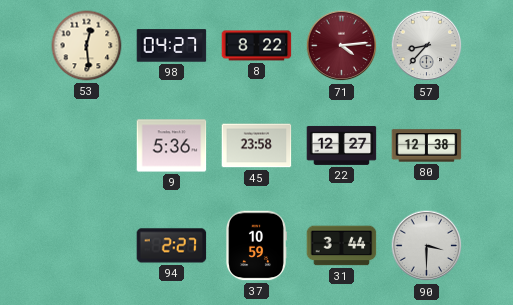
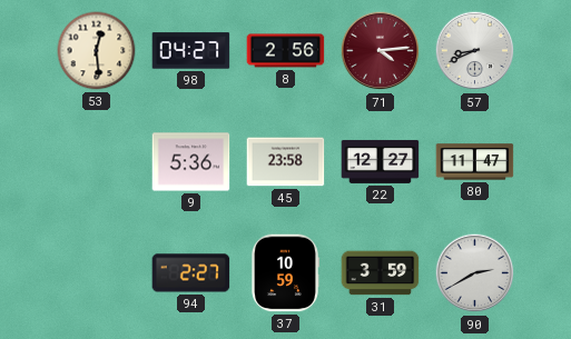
8: 8:22 -> 2:56
57: 8:37 -> 8:41
80: 12:38 -> 11:47
31: 3:44 -> 3:59
90: 3:30 -> 2:40
